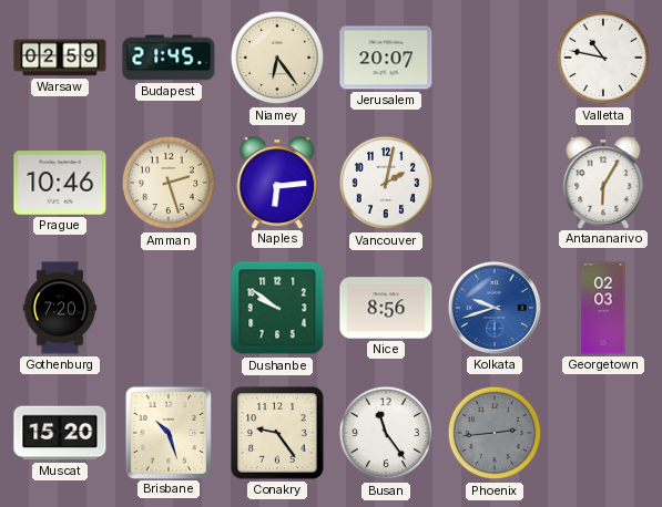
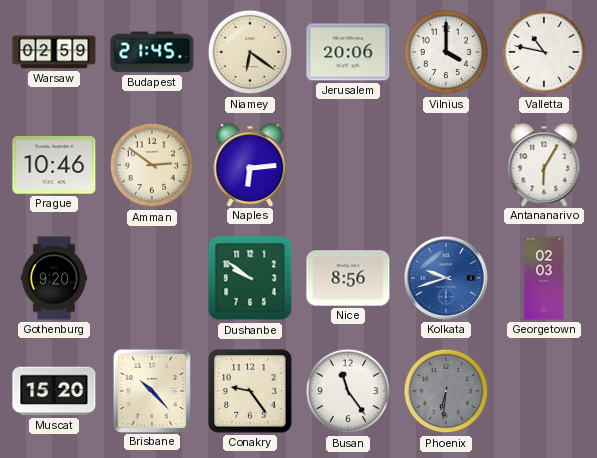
Niamey: 6:24 -> 6:21
Jerusalem: 20:07 -> 20:06
Vilnius: none -> 4:00
Amman: 2:27 -> 2:51
Vancouver: 2:02 -> none
Gothenburg: 7:20 -> 9:20
Brisbane: 10:27 -> 10:23
Phoenix: 2:44 -> 6:31
